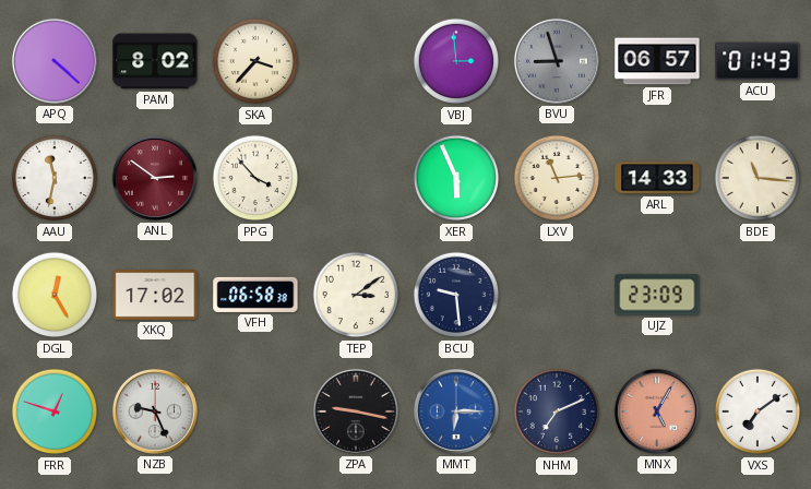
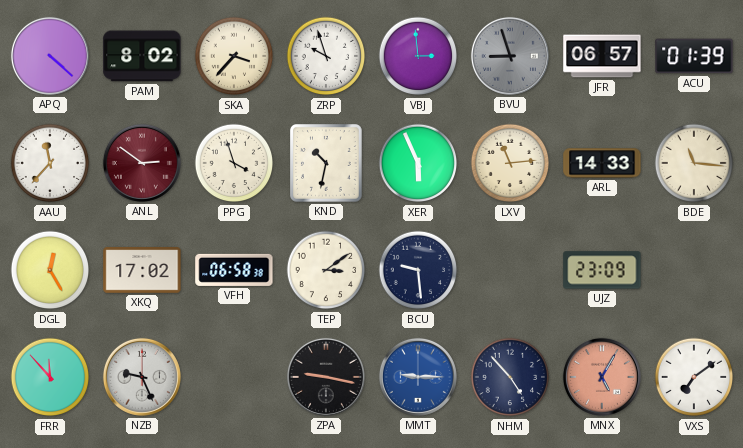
ZRP: none -> 9:57
ACU: 01:43 -> 01:39
AAU: 11:32 -> 11:37
PPG: 3:53 -> 3:57
KND: none -> 10:32
FRR: 12:48 -> 11:53
MMT: 6:15 -> 9:15
NHM: 7:11 -> 4:53
